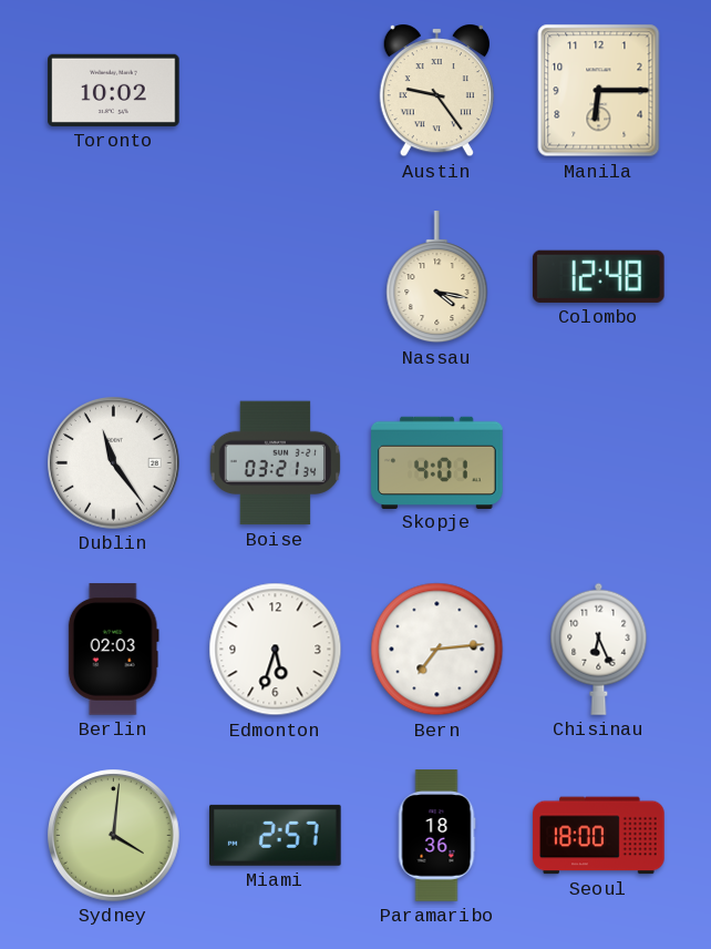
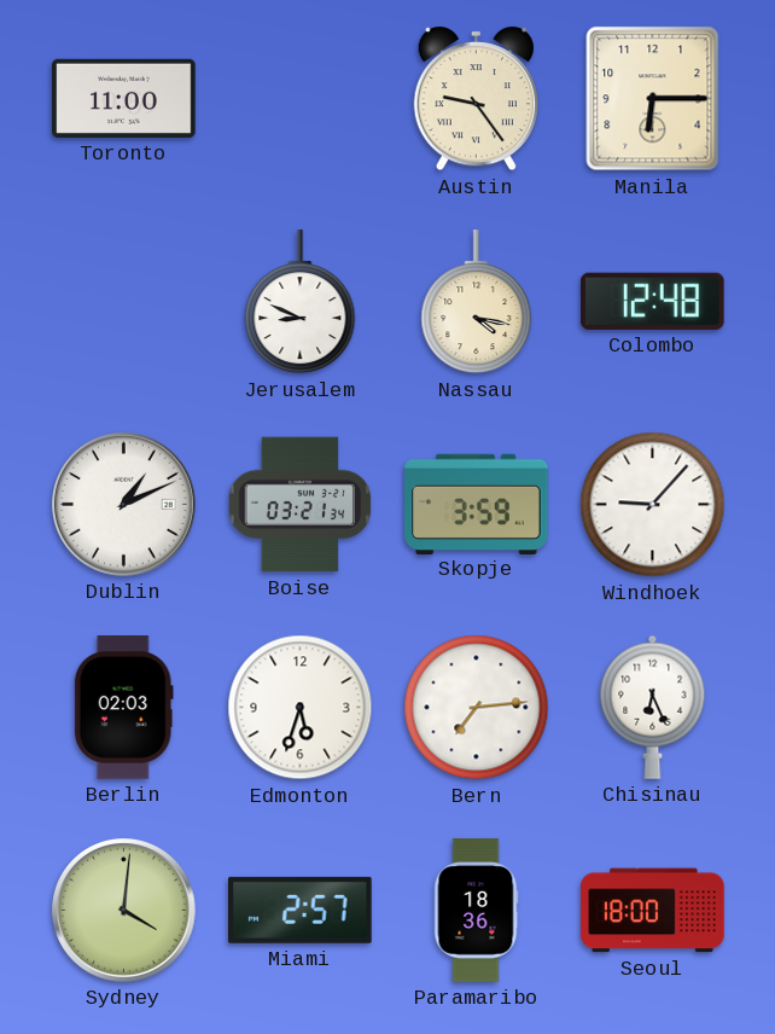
Toronto: 10:02 -> 11:00
Jerusalem: none -> 8:49
Dublin: 11:24 -> 1:11
Skopje: 4:01 -> 3:59
Windhoek: none -> 9:07
